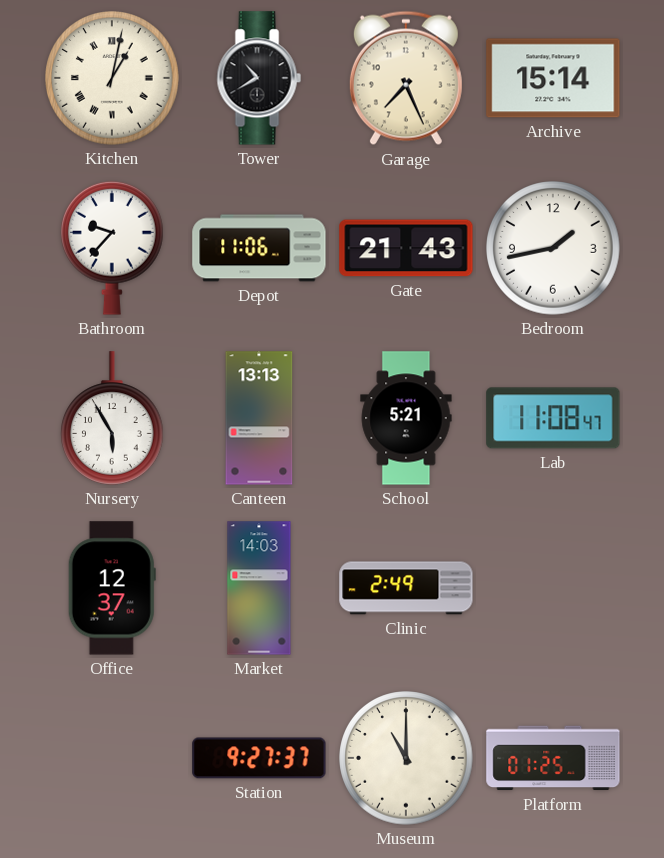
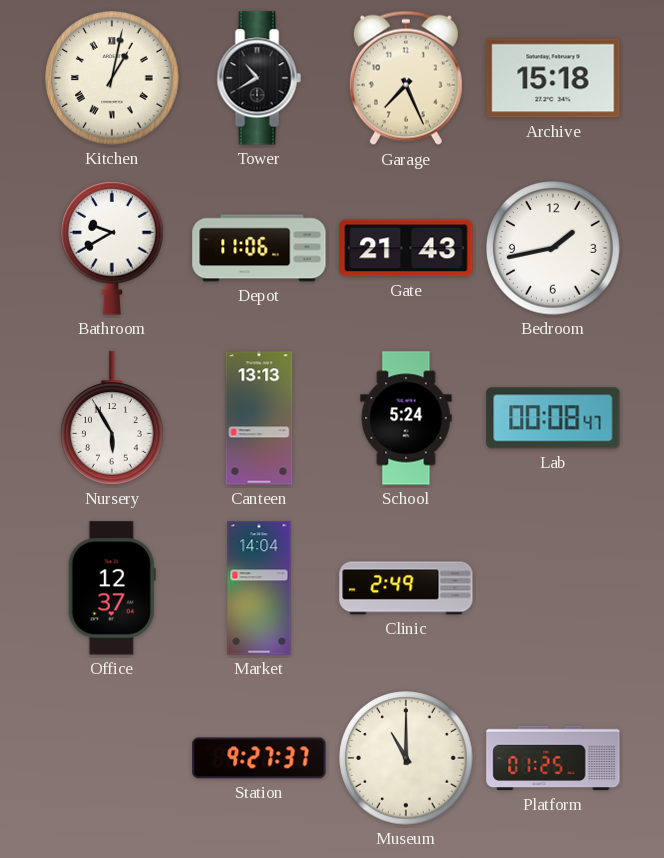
Archive: 15:14 -> 15:18
Bathroom: 9:37 -> 9:40
School: 5:21 -> 5:24
Lab: 11:08 -> 00:08
Market: 14:03 -> 14:04
